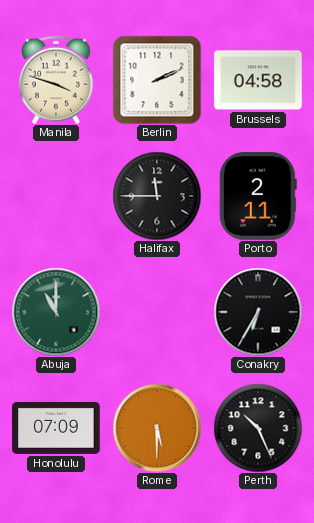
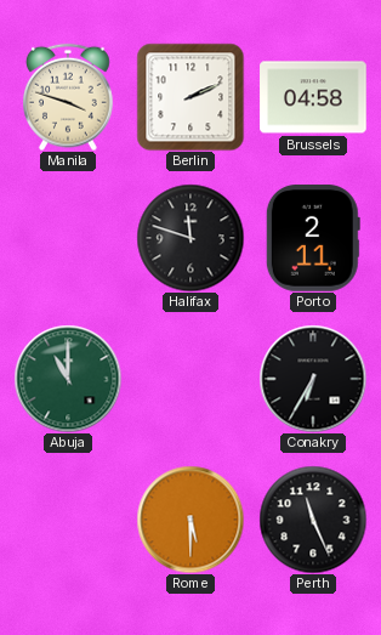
Halifax: 11:45 -> 11:48
Honolulu: 07:09 -> none
Perth: 10:26 -> 11:26
